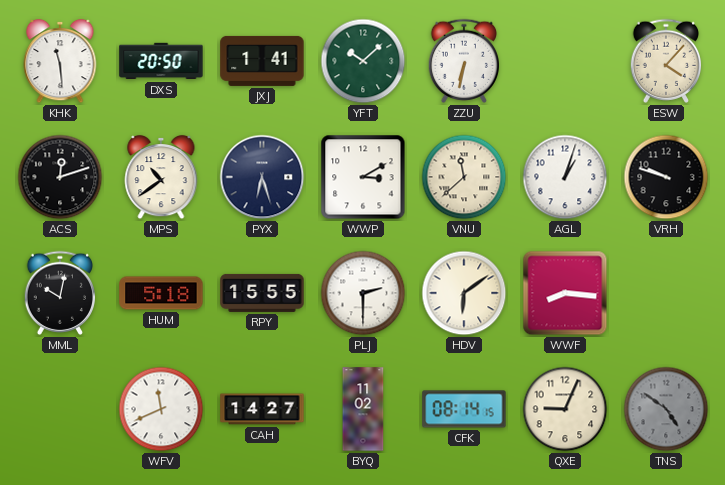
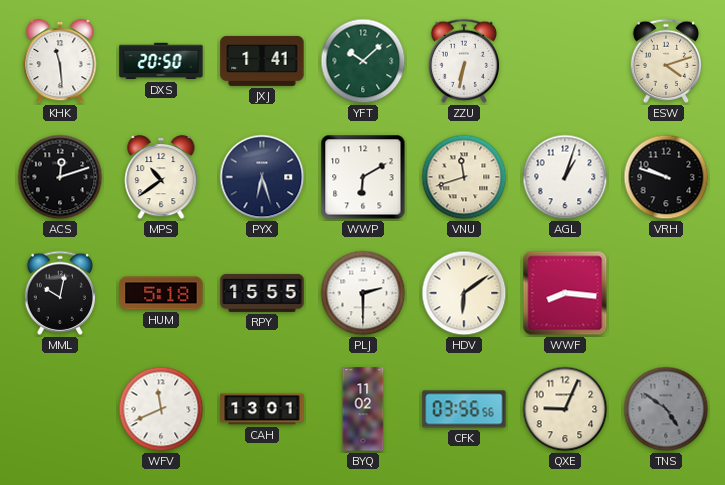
ESW: 4:07 -> 4:12
WWP: 3:10 -> 6:10
VNU: 11:38 -> 11:42
CAH: 14:27 -> 13:01
CFK: 08:14 -> 03:56
